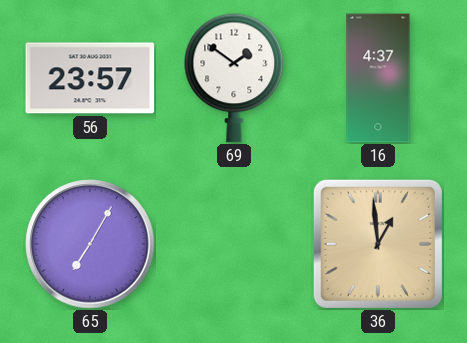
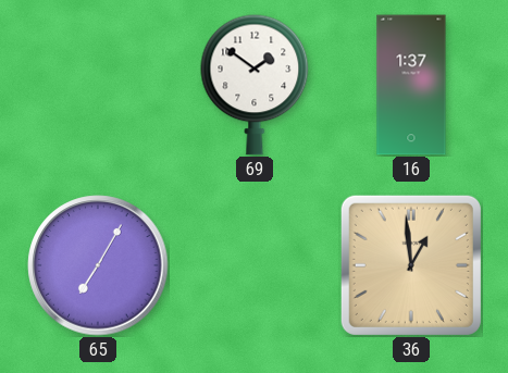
56: 23:57 -> none
16: 4:37 -> 1:37
